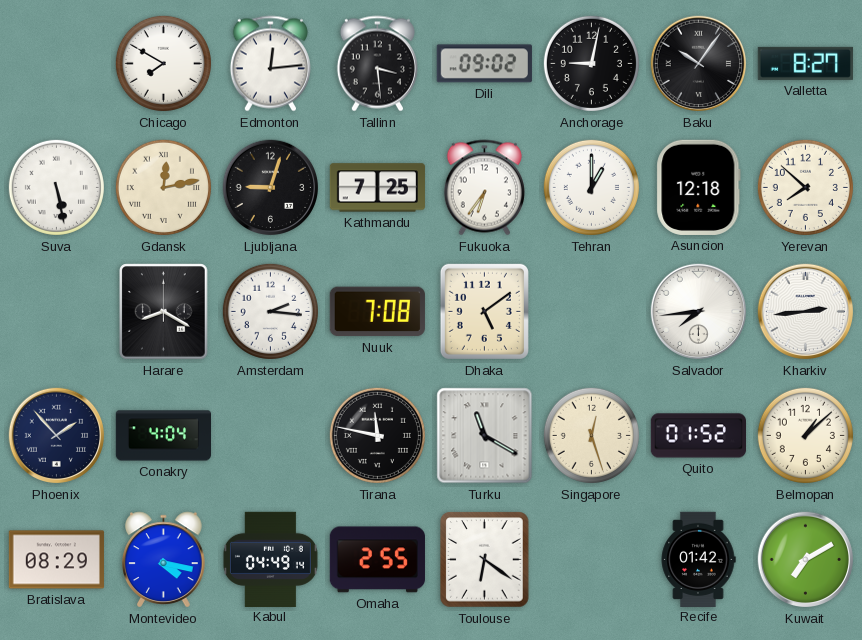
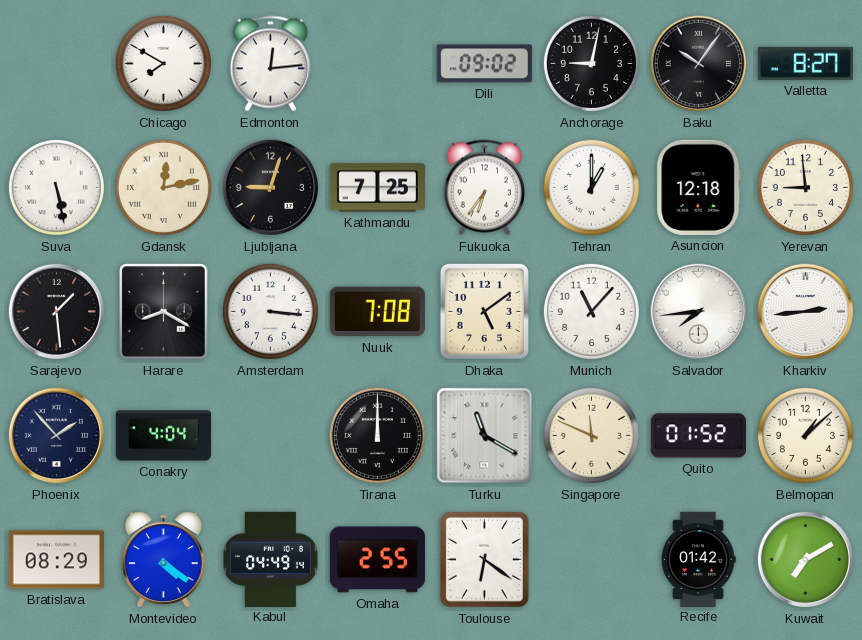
Tallinn: 3:29 -> none
Yerevan: 7:52 -> 8:59
Sarajevo: none -> 1:29
Amsterdam: 2:16 -> 3:16
Munich: none -> 11:07
Tirana: 11:47 -> 12:00
Singapore: 12:27 -> 11:49
Montevideo: 4:17 -> 4:21
